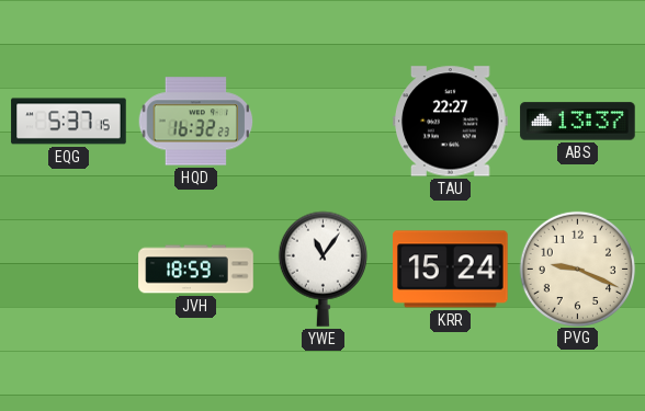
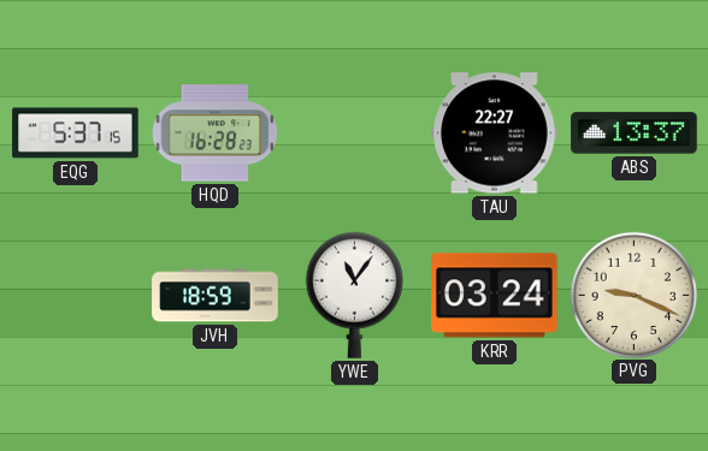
HQD: 16:32 -> 16:28
KRR: 15:24 -> 03:24
